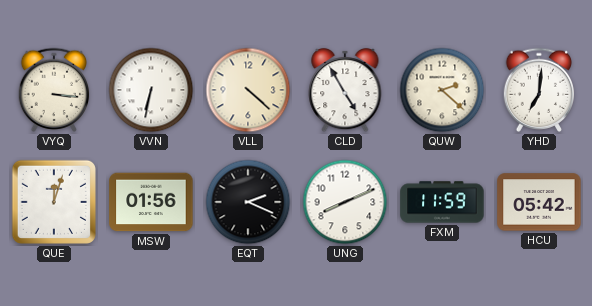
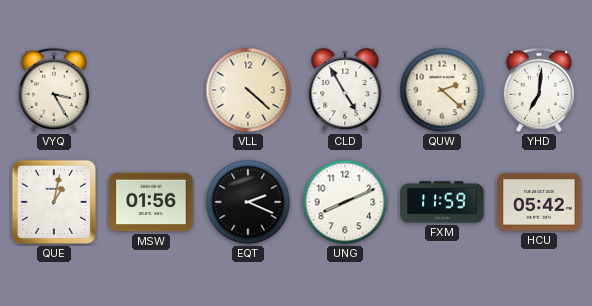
VYQ: 3:16 -> 3:25
VVN: 6:32 -> none
QUE: 12:03 -> 1:02
